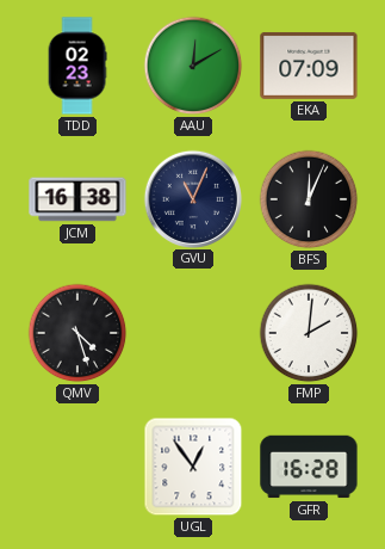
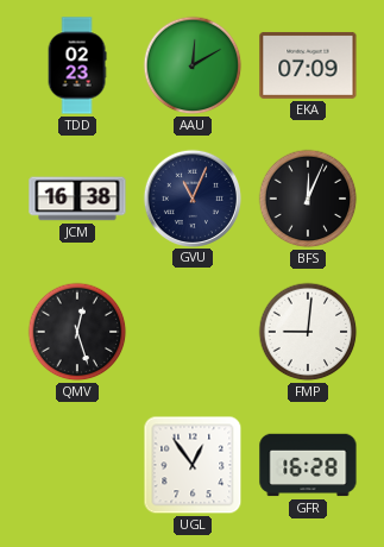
QMV: 4:27 -> 12:27
FMP: 2:01 -> 9:01
